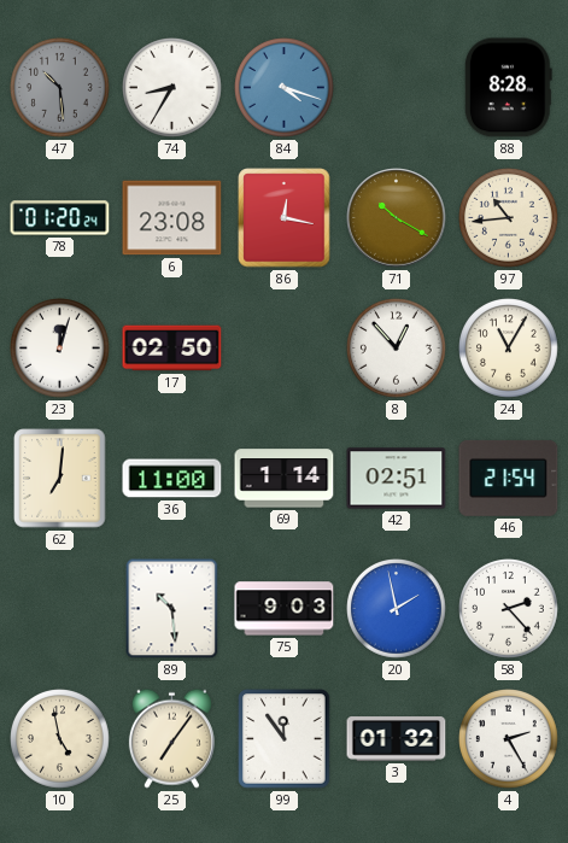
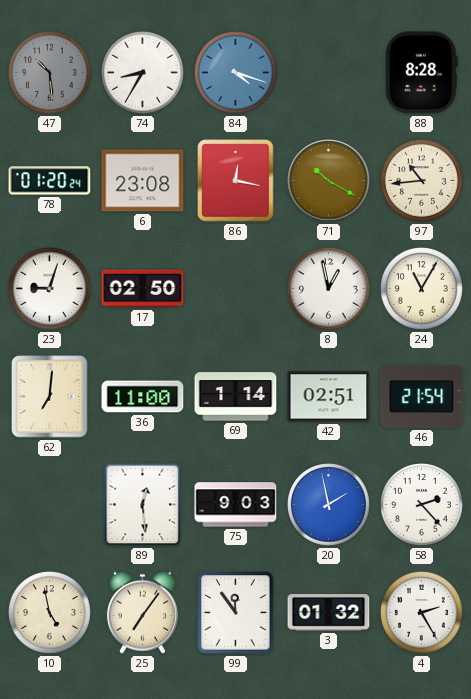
23: 12:03 -> 9:03
8: 12:53 -> 12:58
89: 10:29 -> 12:29
